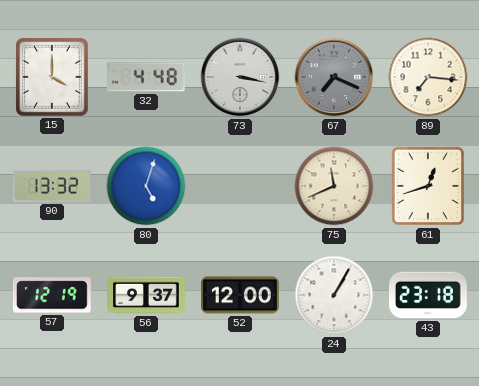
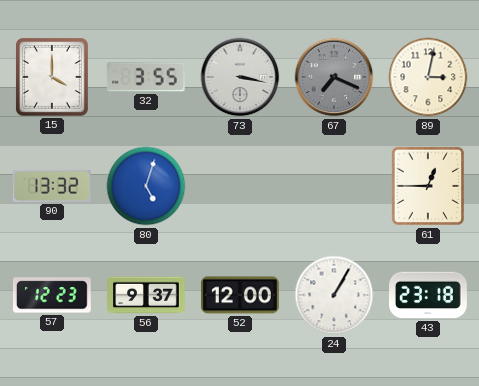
32: 4:48 -> 3:55
89: 7:16 -> 3:02
75: 11:41 -> none
61: 12:42 -> 12:45
57: 12:19 -> 12:23
